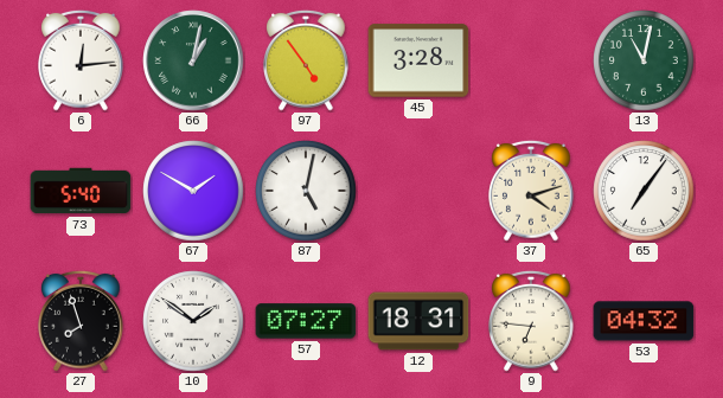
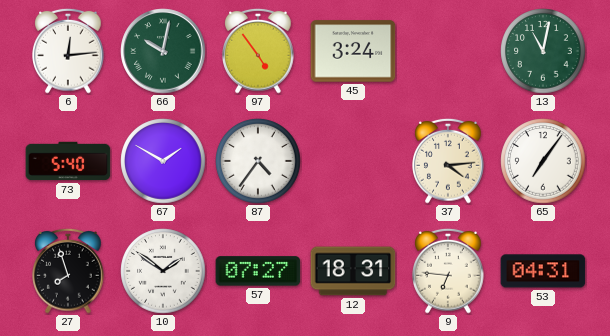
66: 1:02 -> 10:02
45: 3:28 -> 3:24
87: 5:02 -> 4:36
37: 4:12 -> 4:14
53: 04:32 -> 04:31
